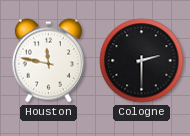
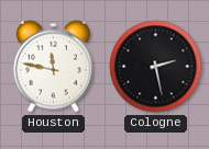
Cologne: 2:30 -> 2:28
